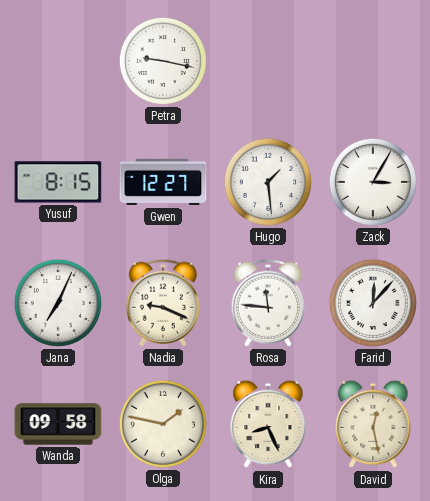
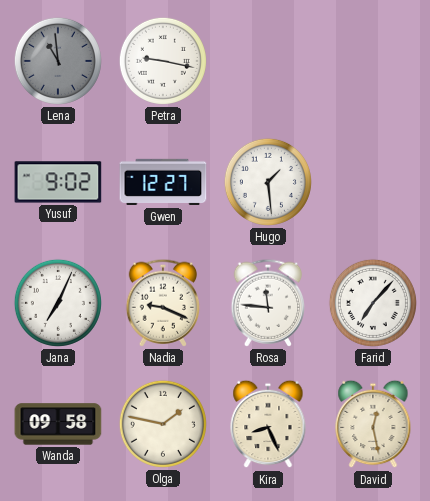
Lena: none -> 10:59
Yusuf: 8:15 -> 9:02
Zack: 3:05 -> none
Farid: 12:07 -> 7:07
